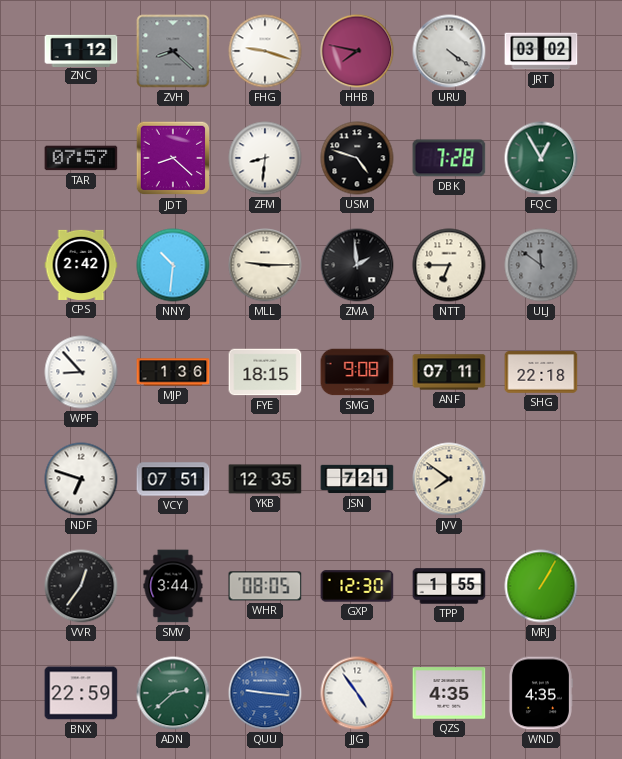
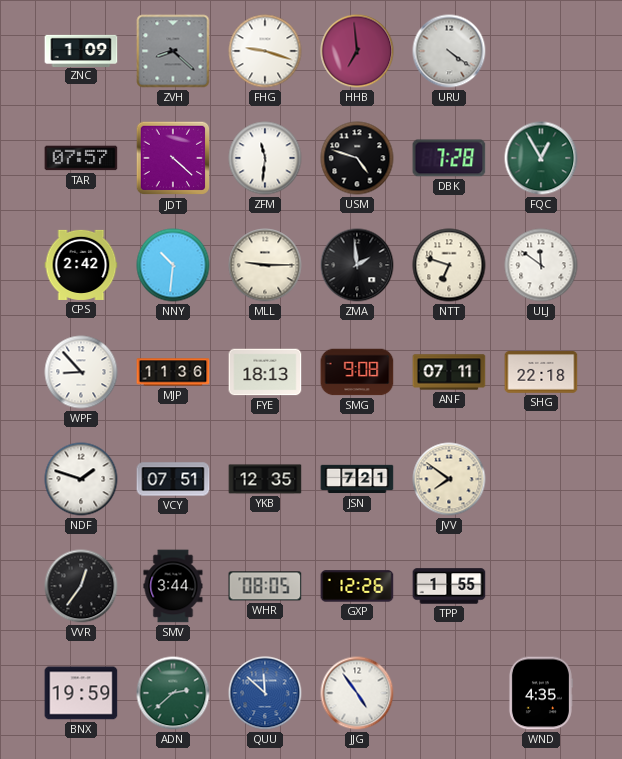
ZNC: 1:12 -> 1:09
HHB: 7:47 -> 6:59
JRT: 03:02 -> none
JDT: 8:22 -> 4:22
ZFM: 8:31 -> 11:31
NTT: 6:45 -> 6:48
ULJ dial: grey -> white
MJP: 1:36 -> 11:36
FYE: 18:15 -> 18:13
NDF: 6:48 -> 1:48
GXP: 12:30 -> 12:26
MRJ: 1:05 -> none
BNX: 22:59 -> 19:59
QUU: 9:16 -> 11:52
QZS: 4:35 -> none
